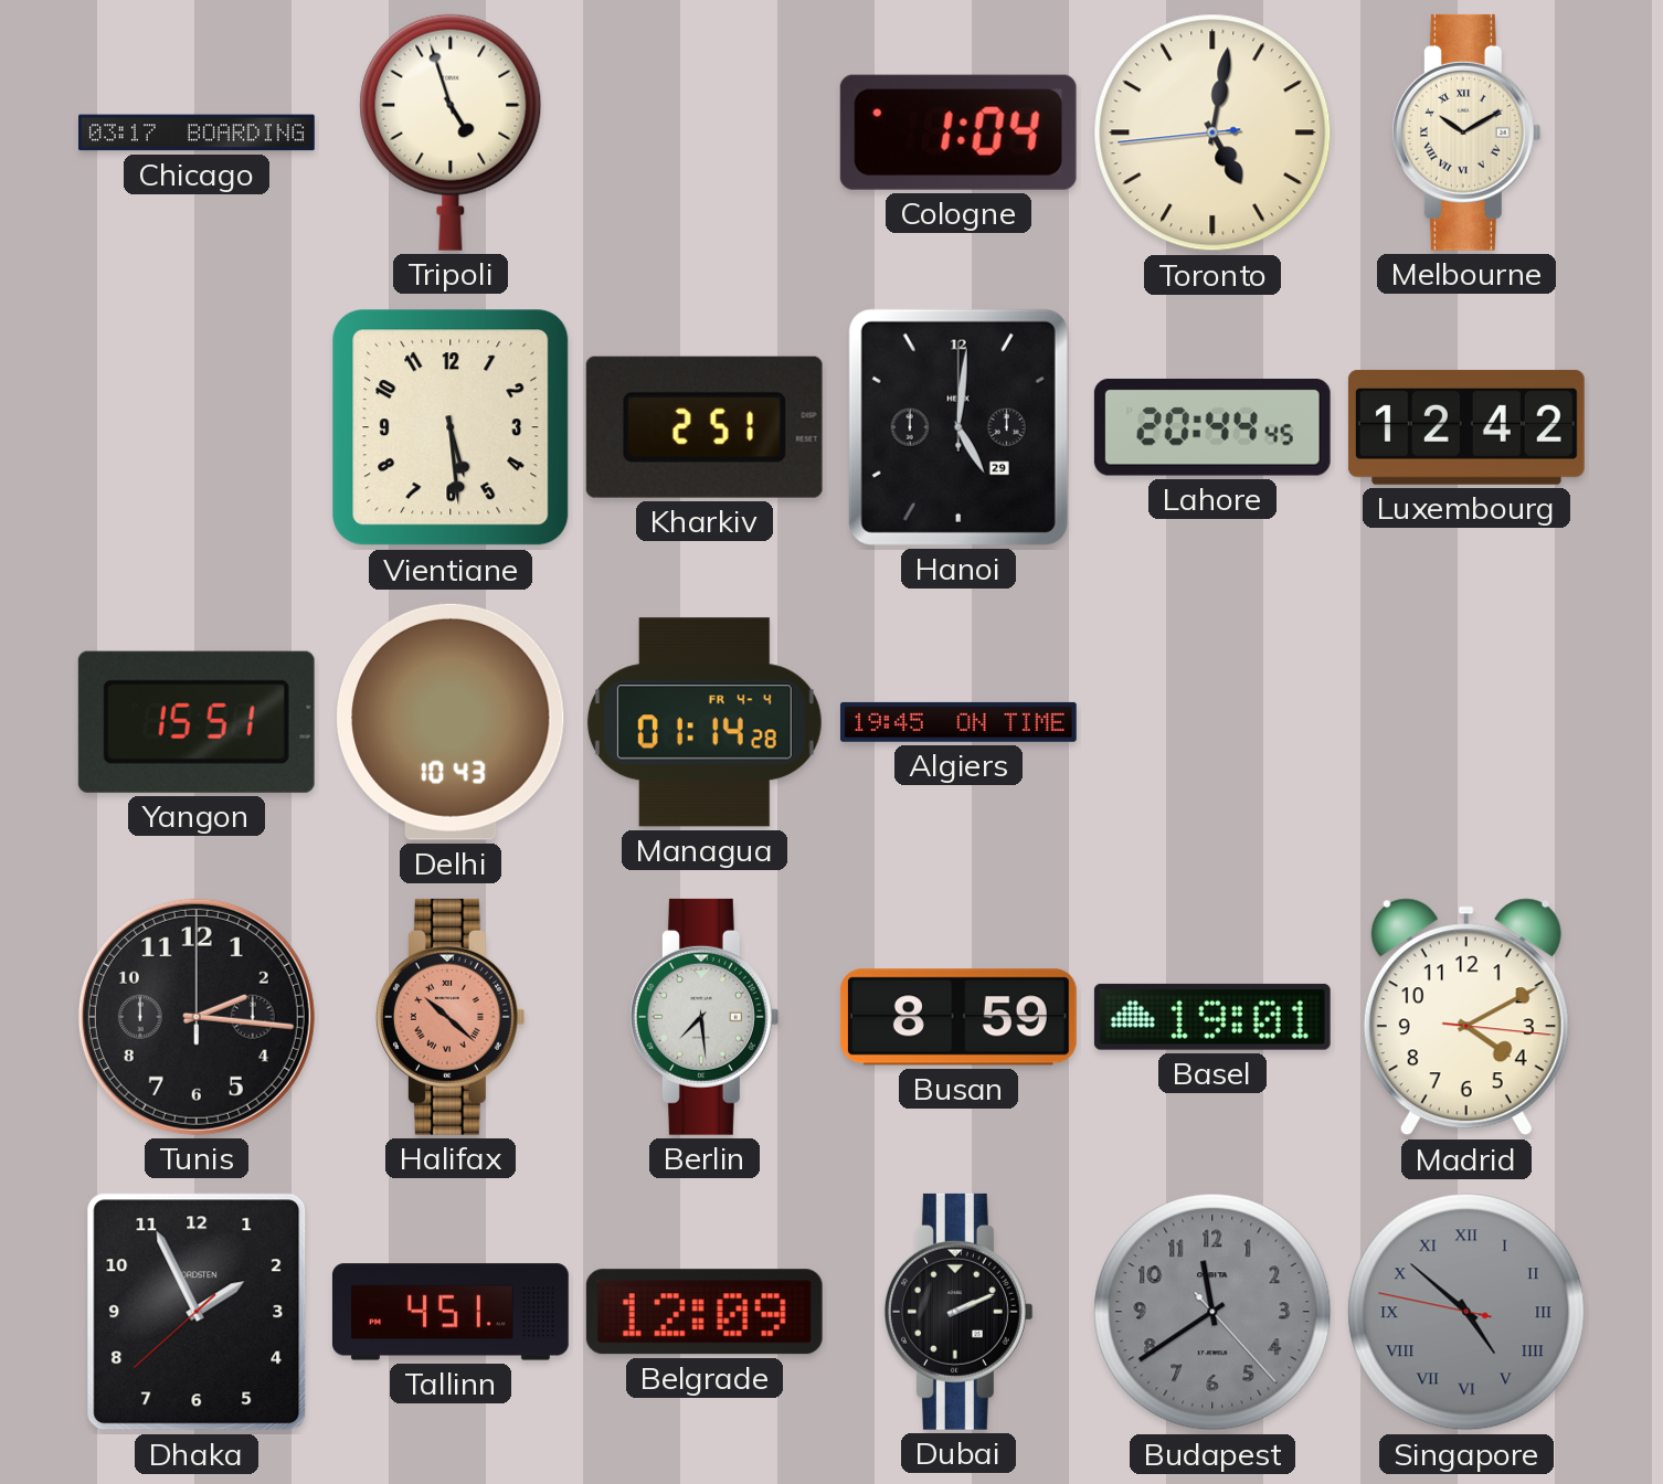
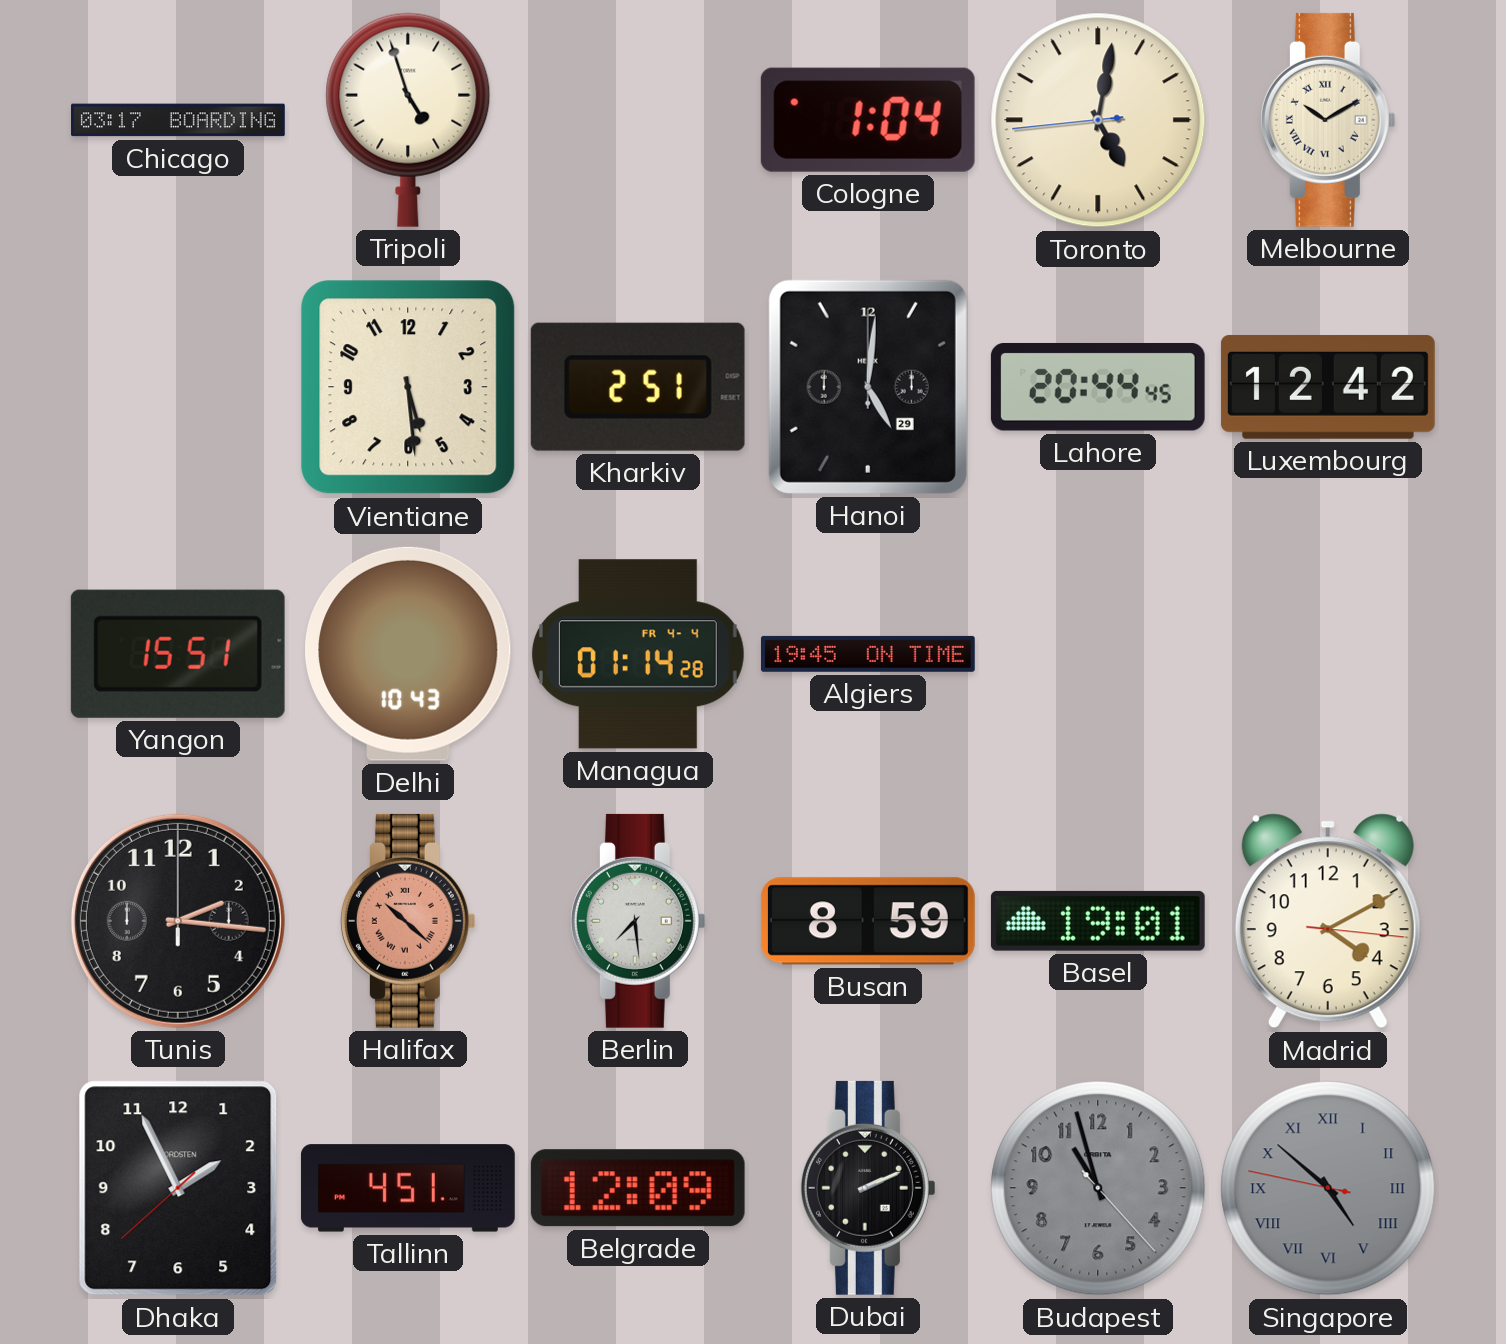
Budapest: 11:39 -> 10:57
